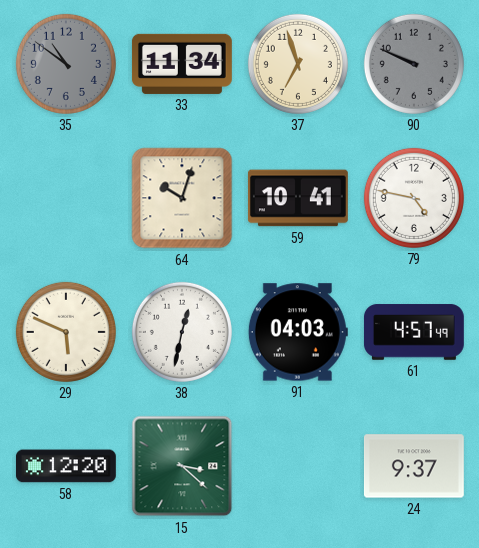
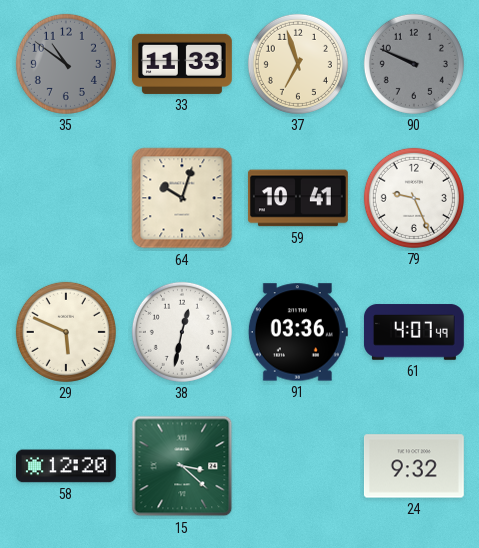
33: 11:34 -> 11:33
79: 4:47 -> 9:26
91: 04:03 -> 03:36
61: 4:57 -> 4:07
24: 9:37 -> 9:32
